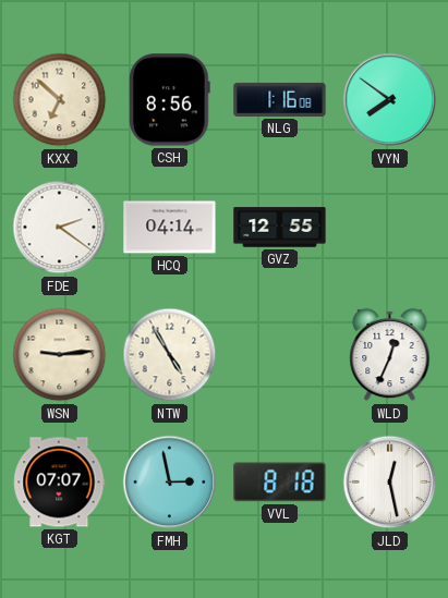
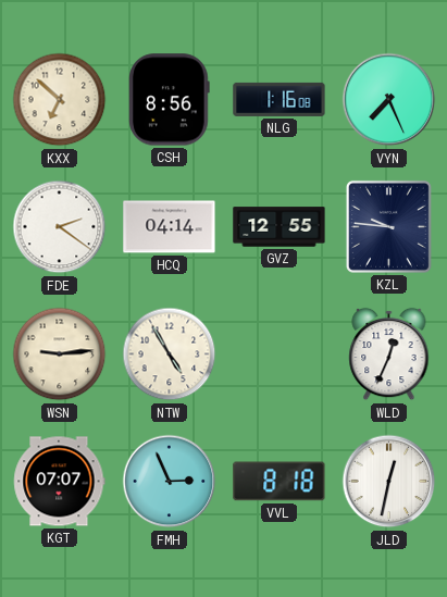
VYN: 7:51 -> 7:26
KZL: none -> 9:46
FMH: 2:58 -> 2:56
JLD: 12:28 -> 12:32
